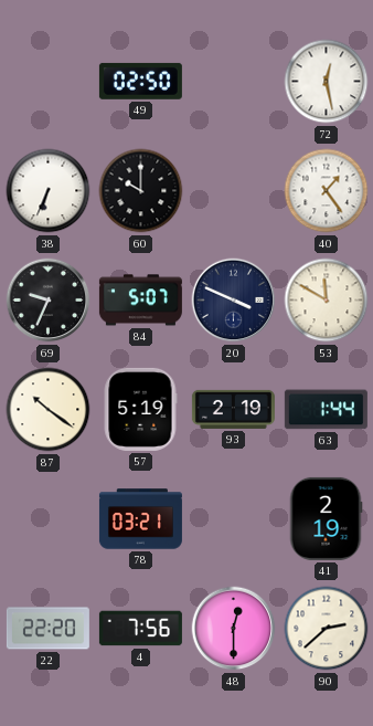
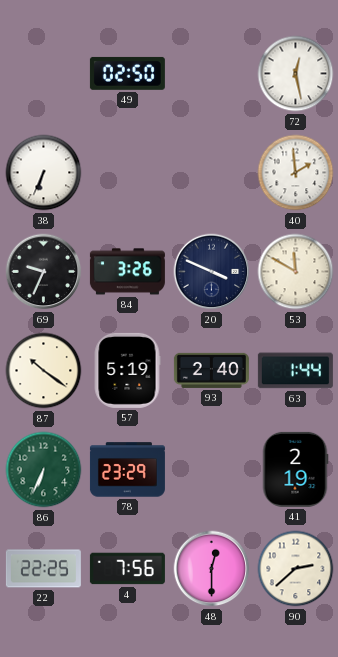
60: 10:00 -> none
40: 1:24 -> 1:59
84: 5:07 -> 3:26
93: 2:19 -> 2:40
86: none -> 6:34
78: 03:21 -> 23:29
22: 22:20 -> 22:25
